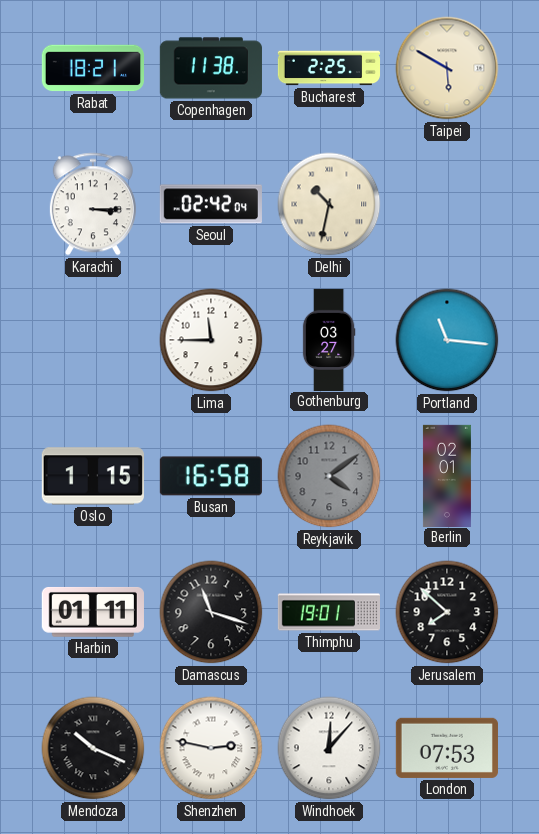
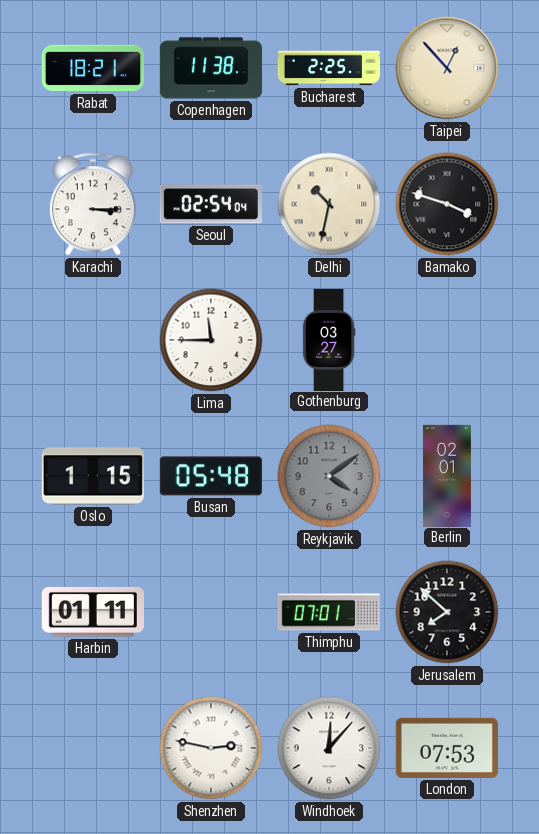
Taipei: 5:50 -> 12:53
Seoul: 02:42 -> 02:54
Bamako: none -> 3:48
Portland: 11:16 -> none
Busan: 16:58 -> 05:48
Damascus: 11:18 -> none
Thimphu: 19:01 -> 07:01
Mendoza: 10:19 -> none
